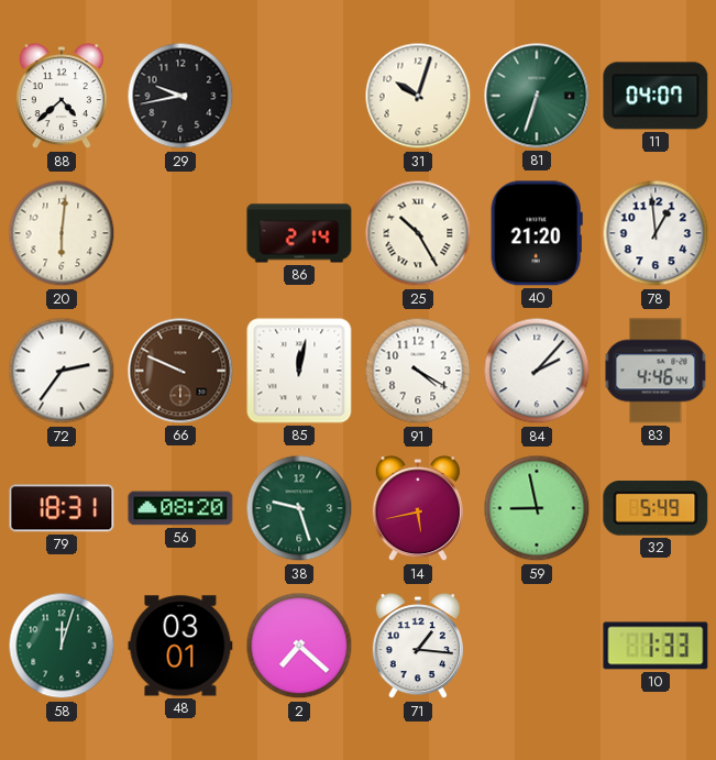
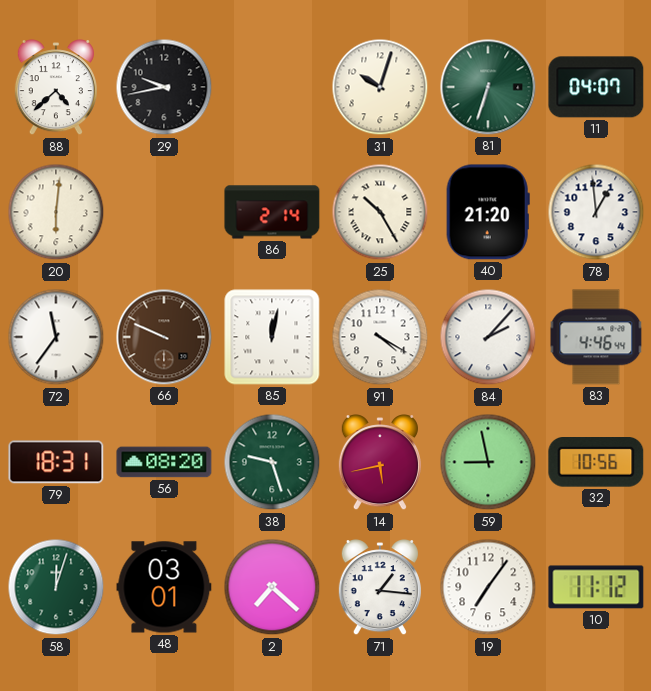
72: 2:36 -> 11:36
32: 5:49 -> 10:56
19: none -> 7:06
10: 1:33 -> 11:12
